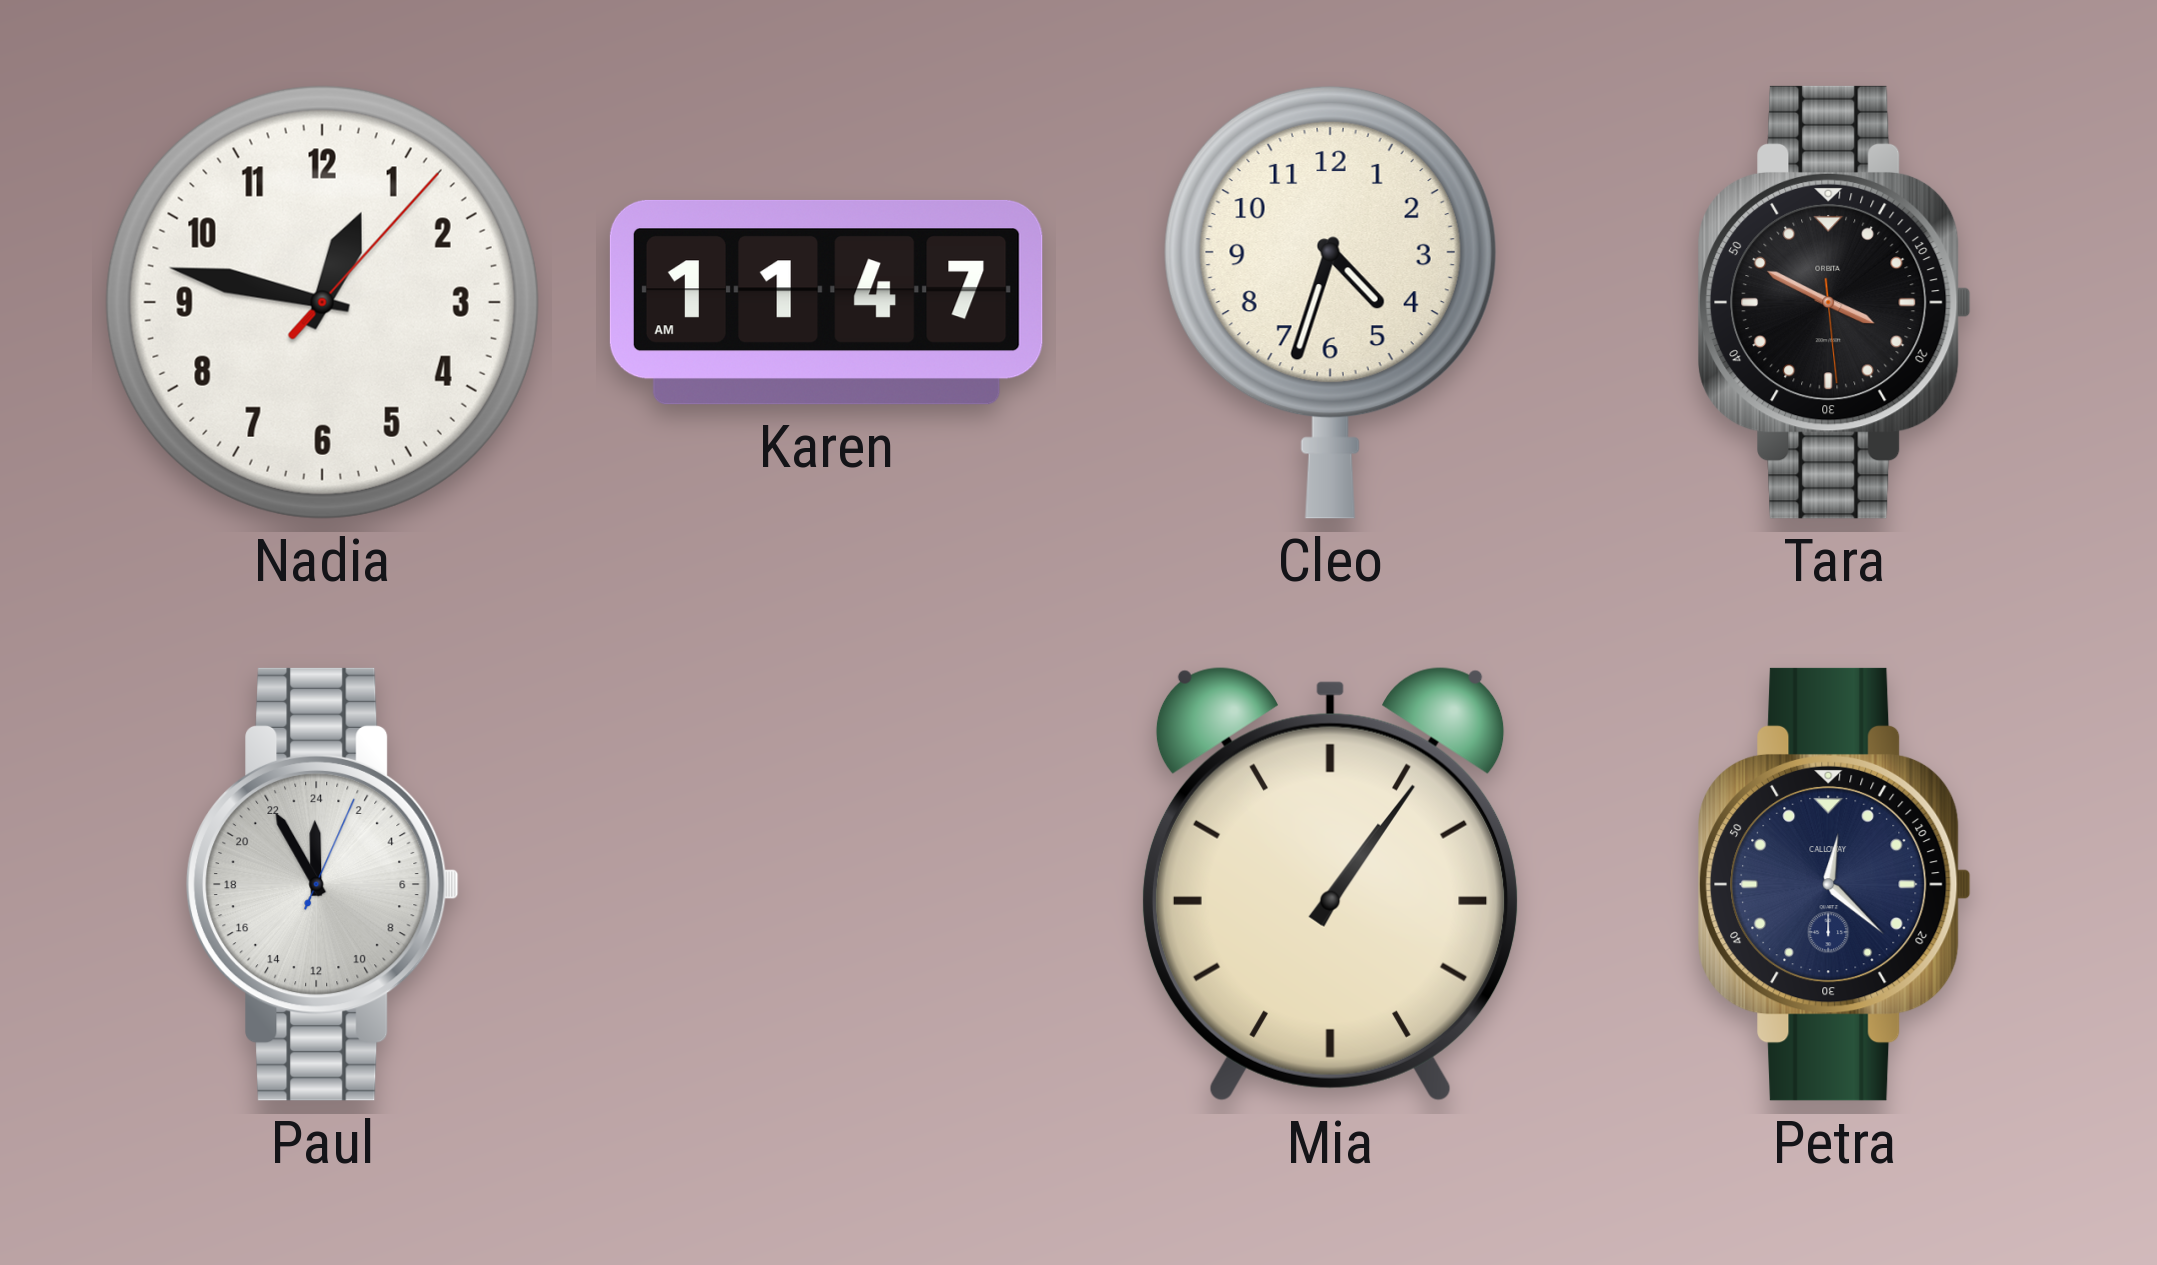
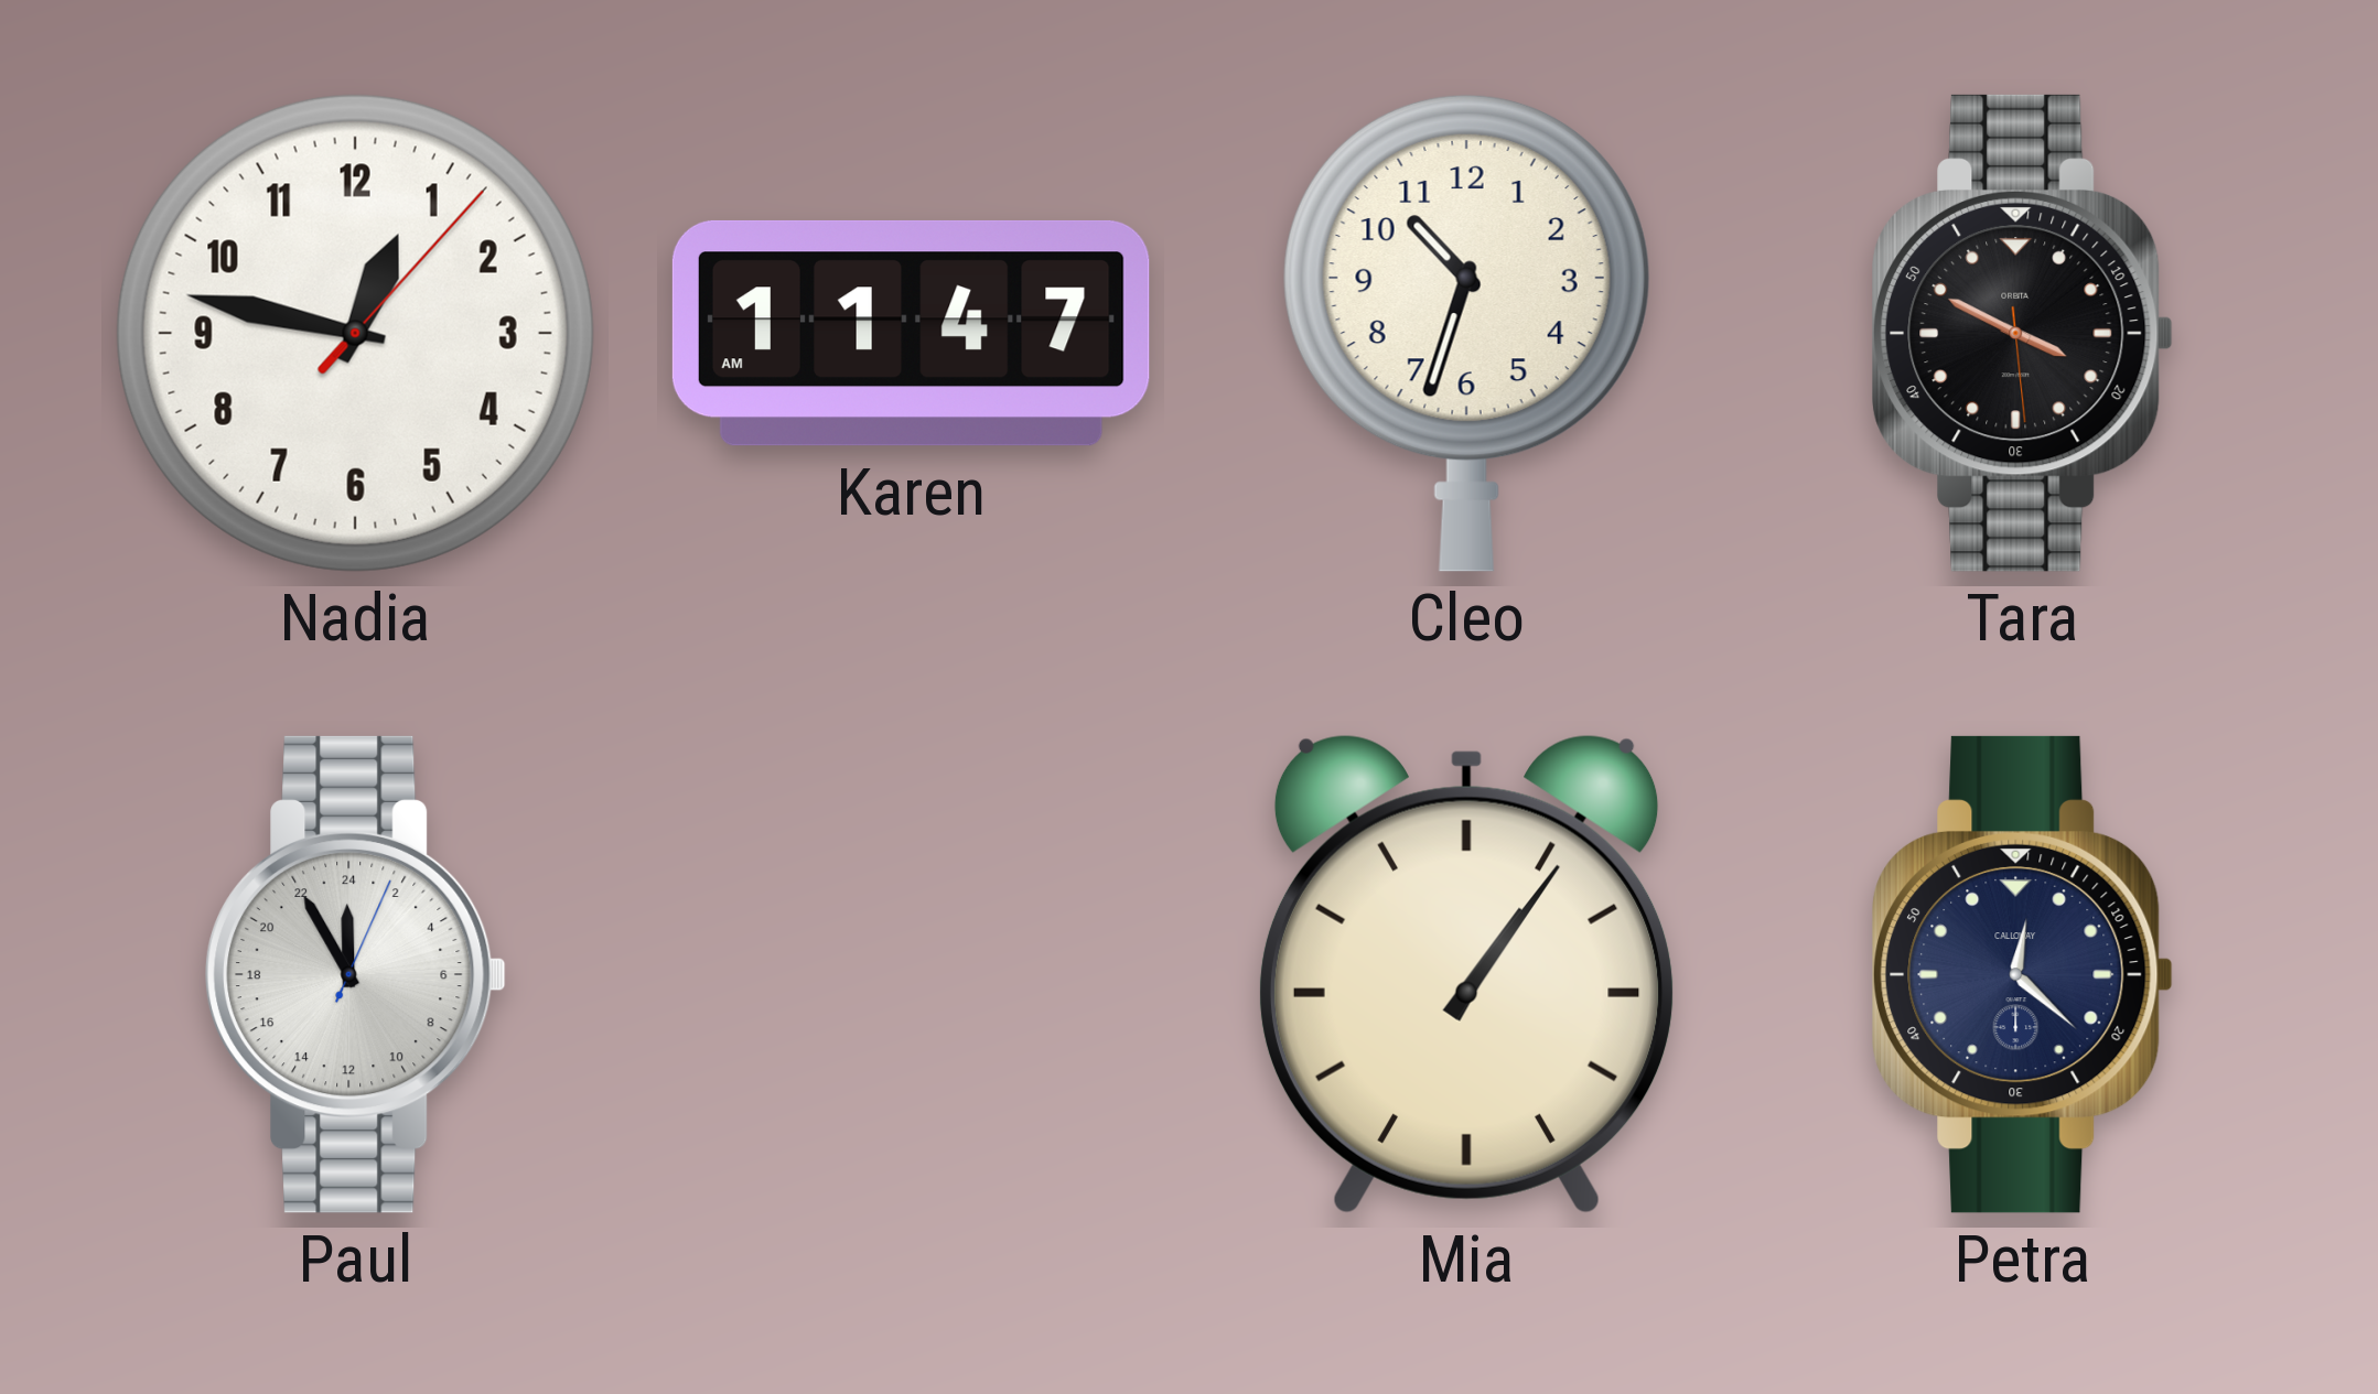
Cleo: 4:33 -> 10:33
